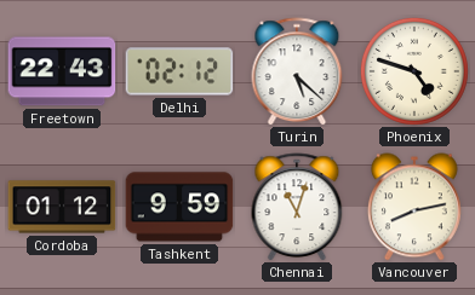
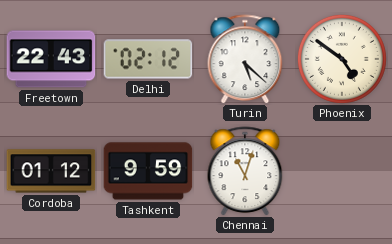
Phoenix: 4:48 -> 4:51
Vancouver: 8:13 -> none
